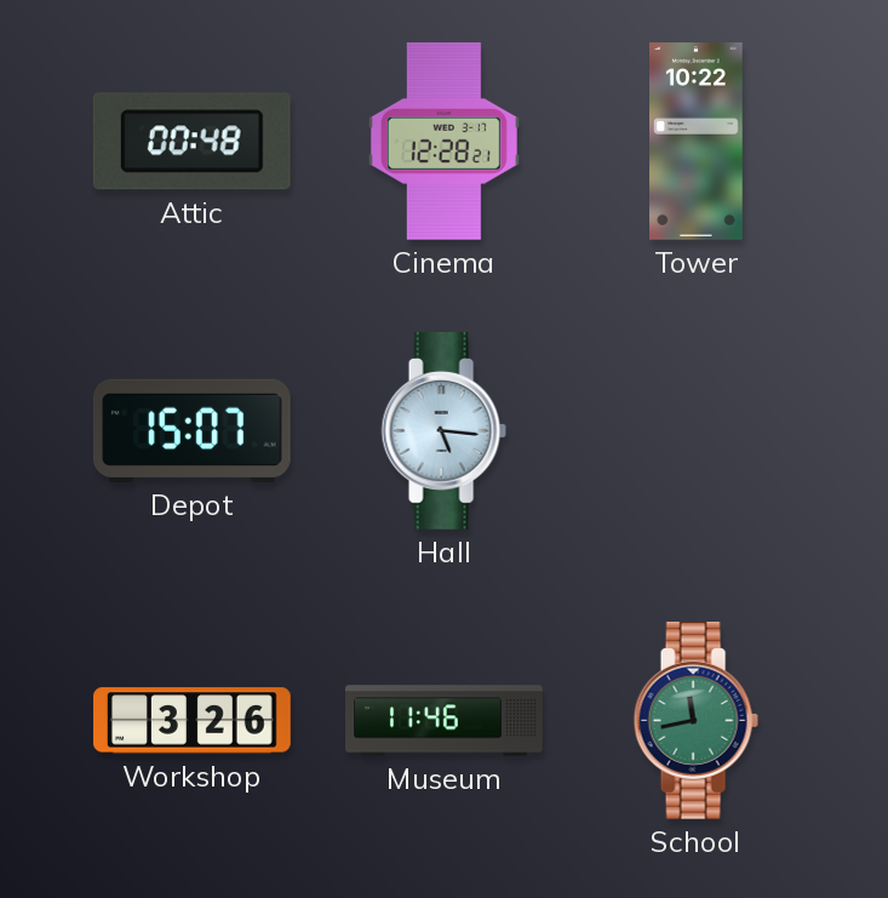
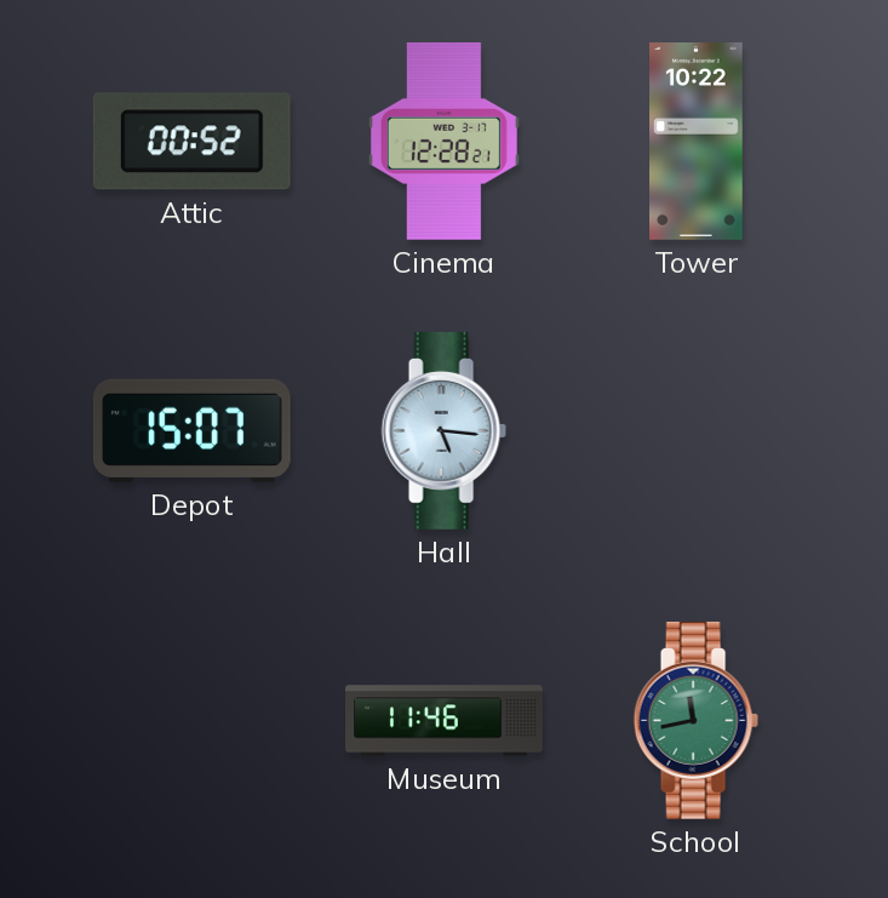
Attic: 00:48 -> 00:52
Workshop: 3:26 -> none
